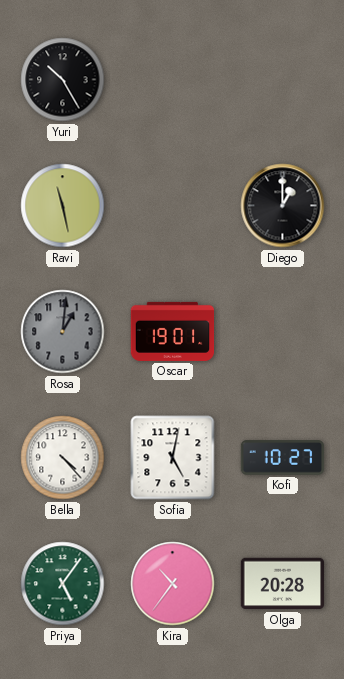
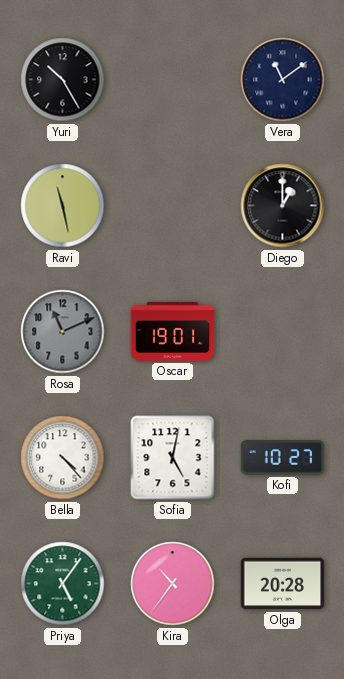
Vera: none -> 11:09
Rosa: 1:01 -> 11:11
